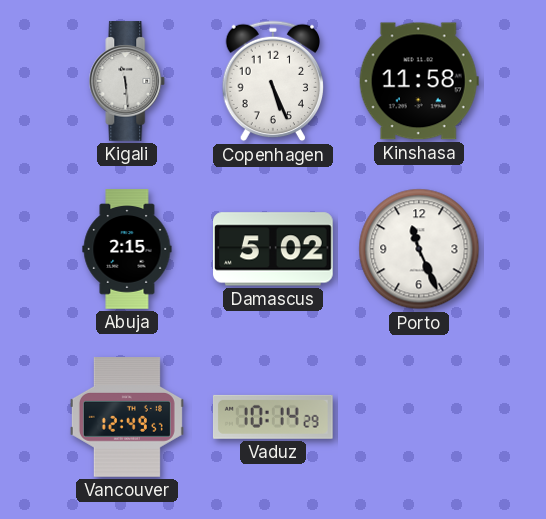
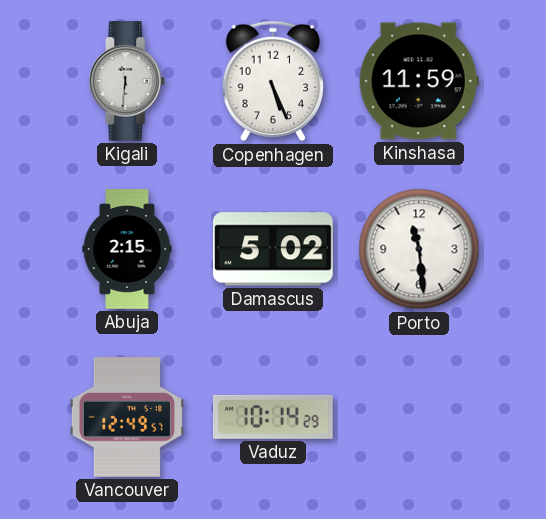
Kigali: 11:29 -> 11:31
Kinshasa: 11:58 -> 11:59
Porto: 11:26 -> 11:29
